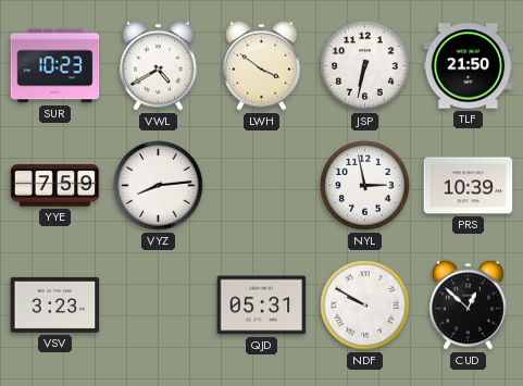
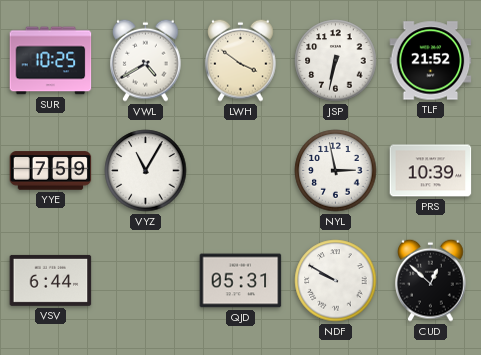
SUR: 10:23 -> 10:25
TLF: 21:50 -> 21:52
VYZ: 8:14 -> 11:05
VSV: 3:23 -> 6:44
